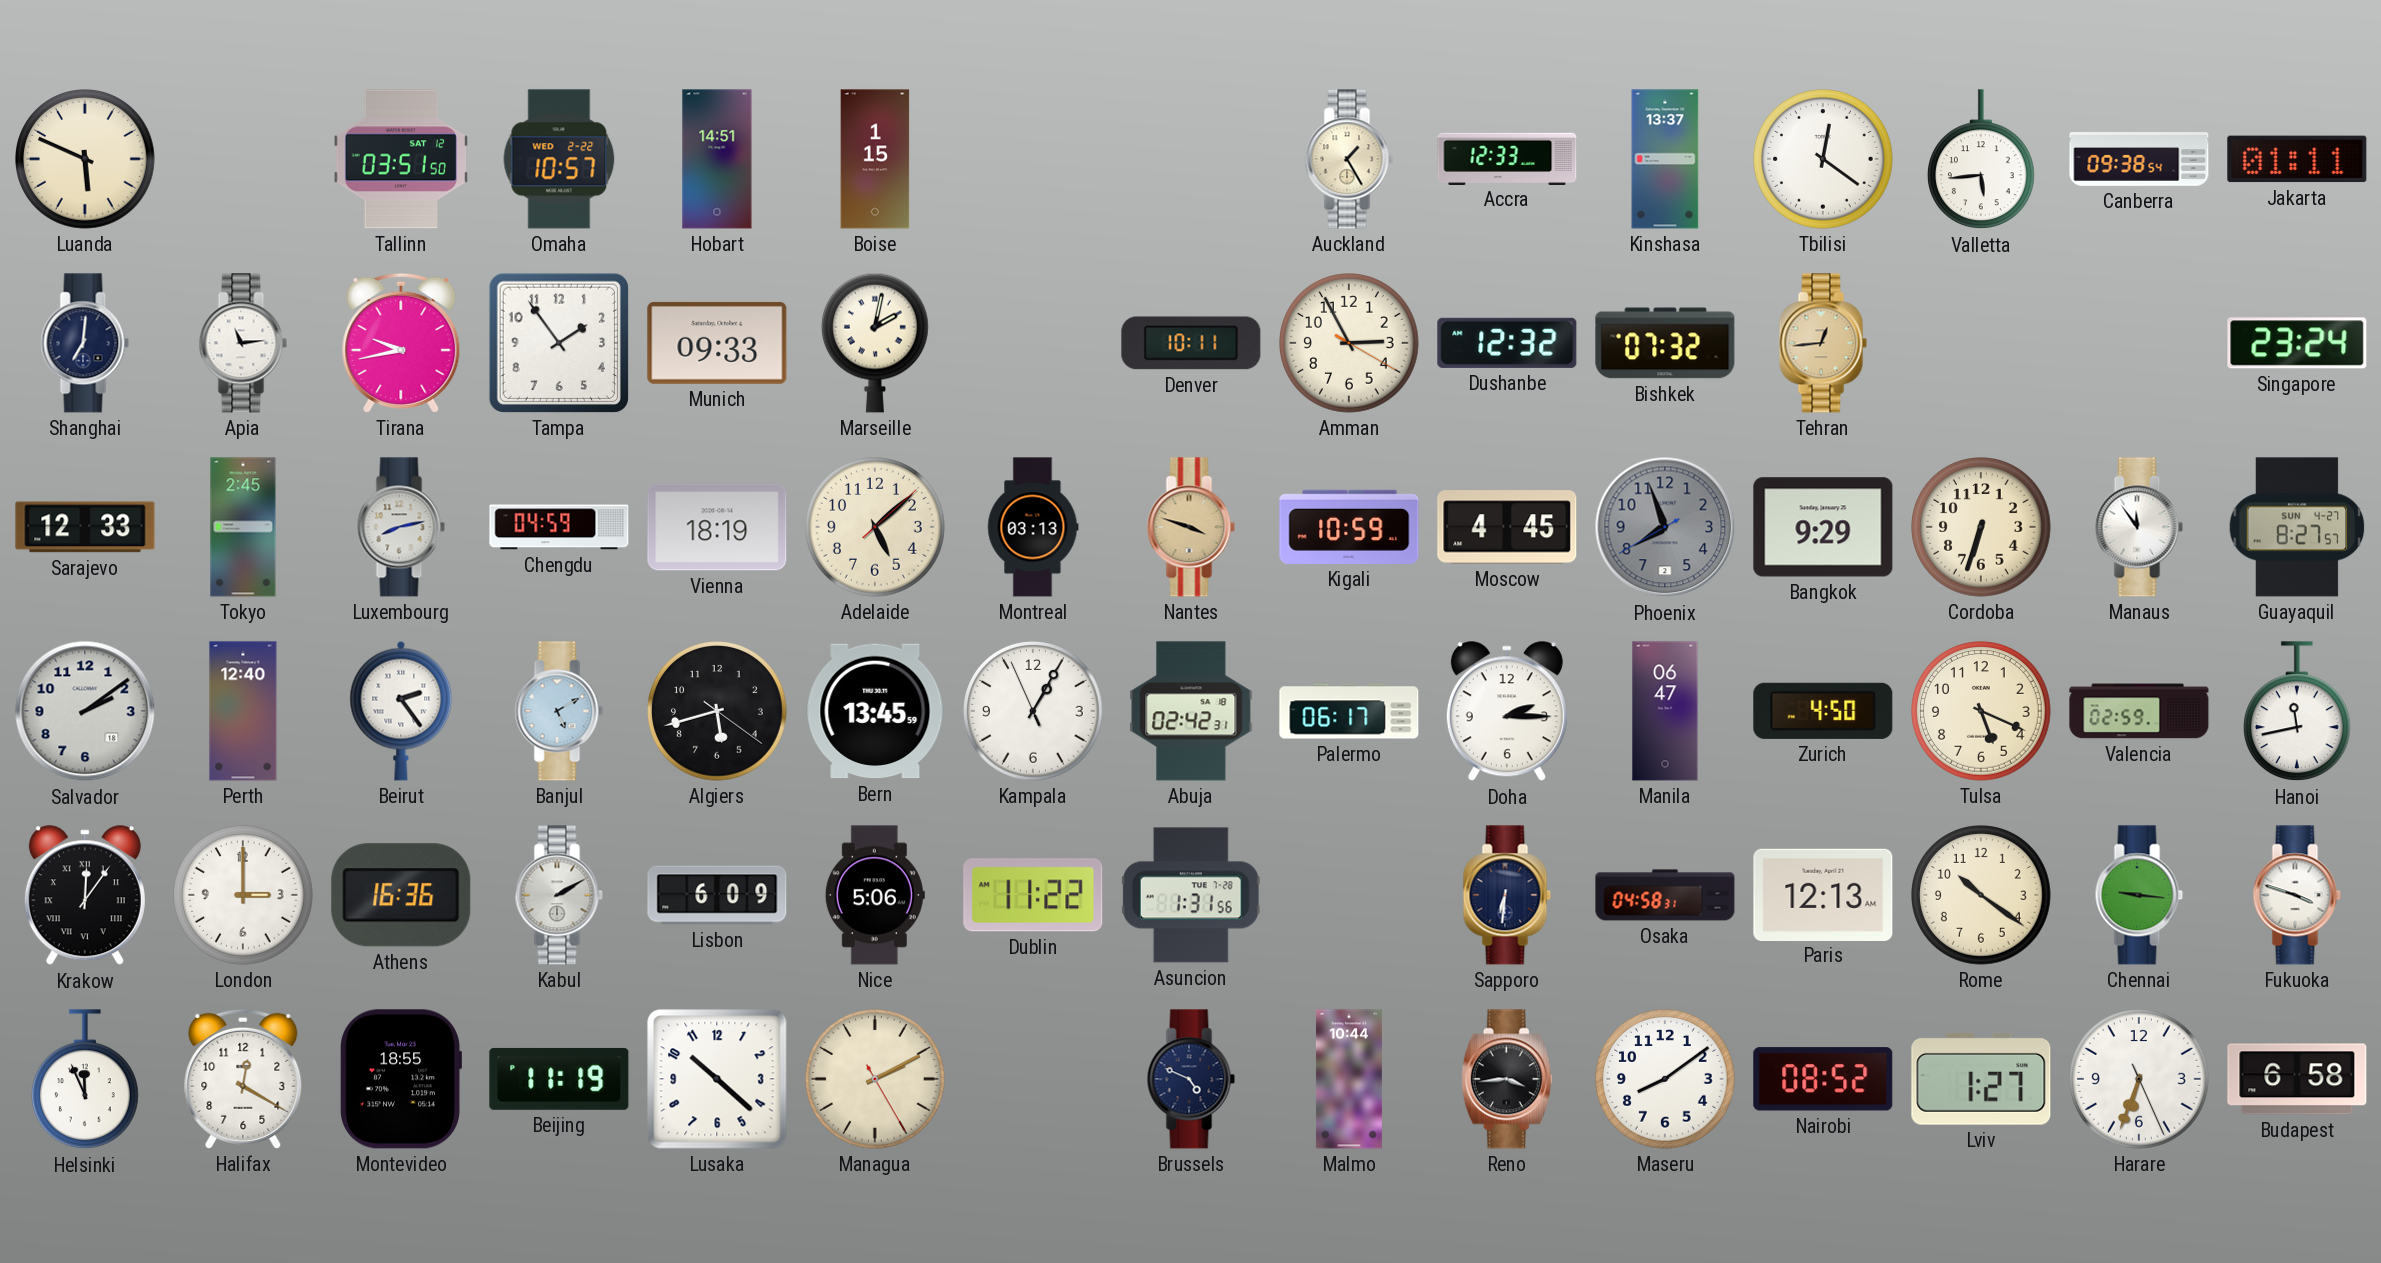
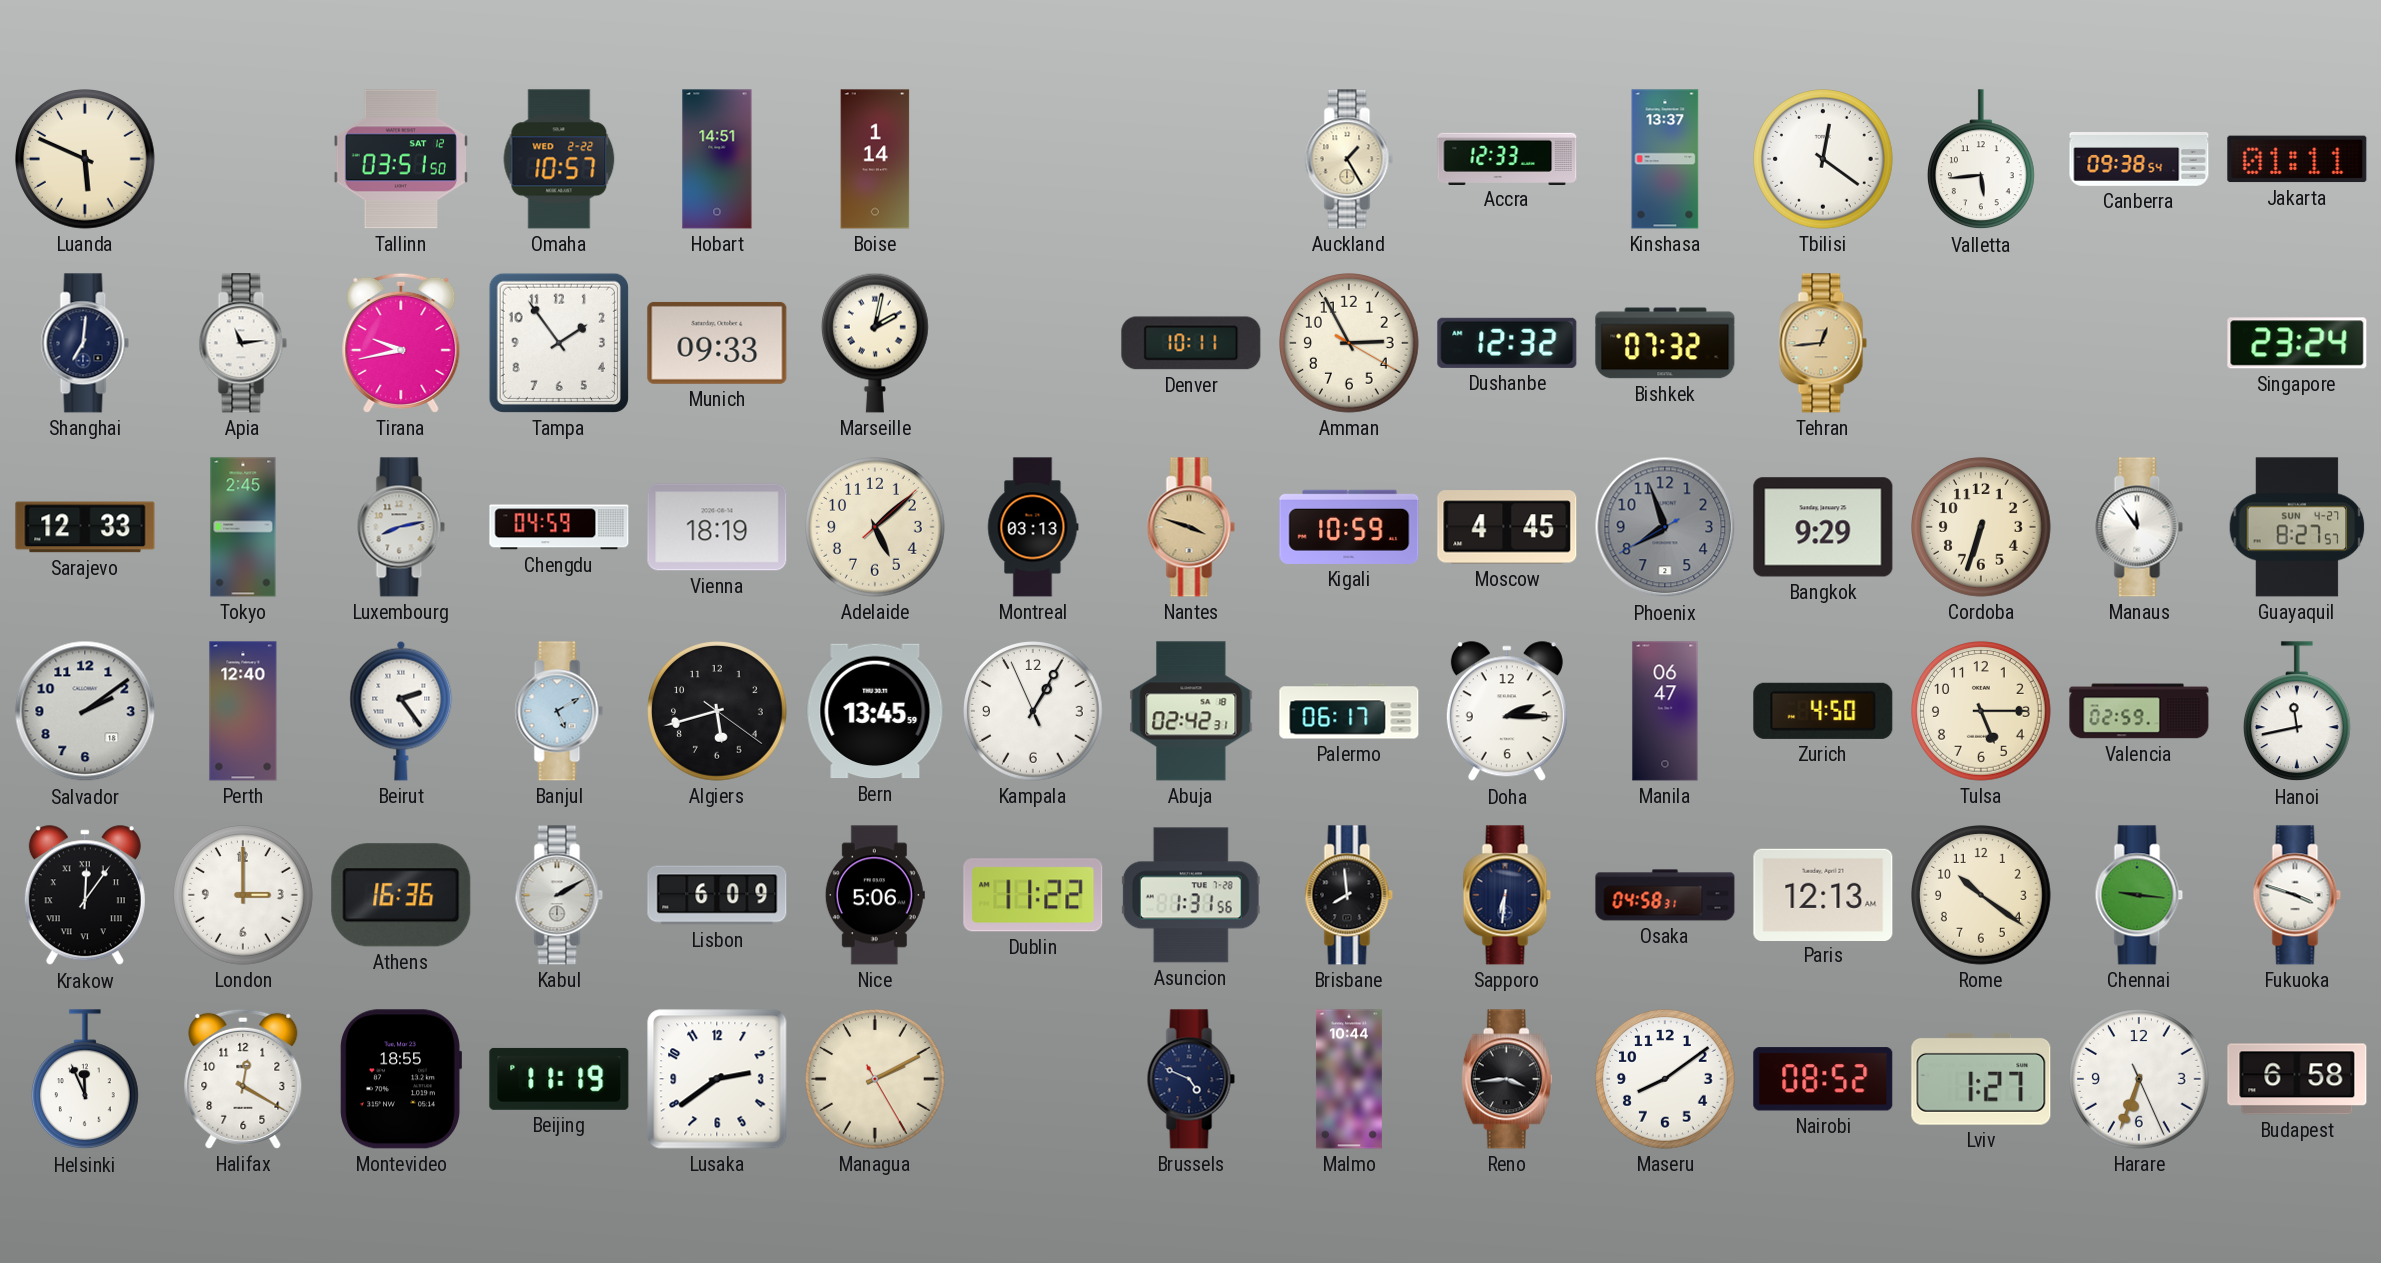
Boise: 1:15 -> 1:14
Tulsa: 5:19 -> 5:15
Brisbane: none -> 7:59
Lusaka: 10:22 -> 2:39
